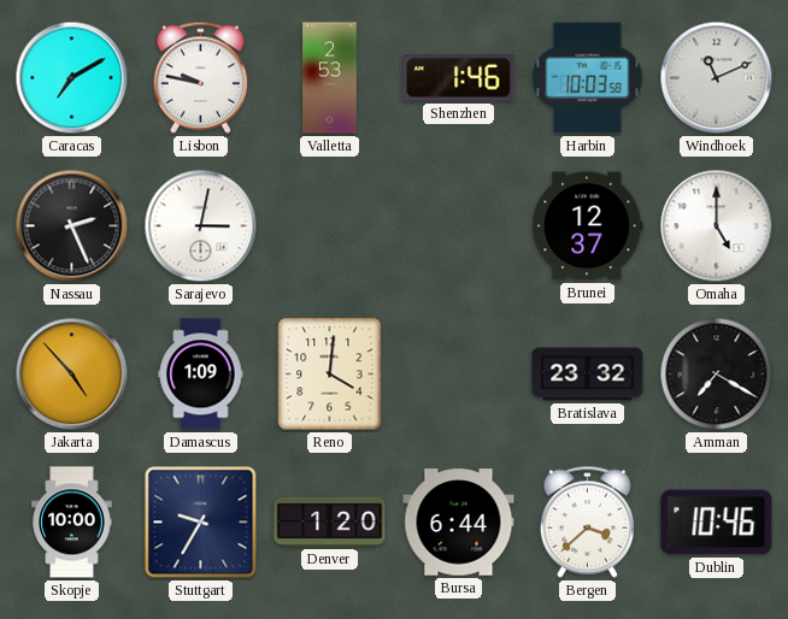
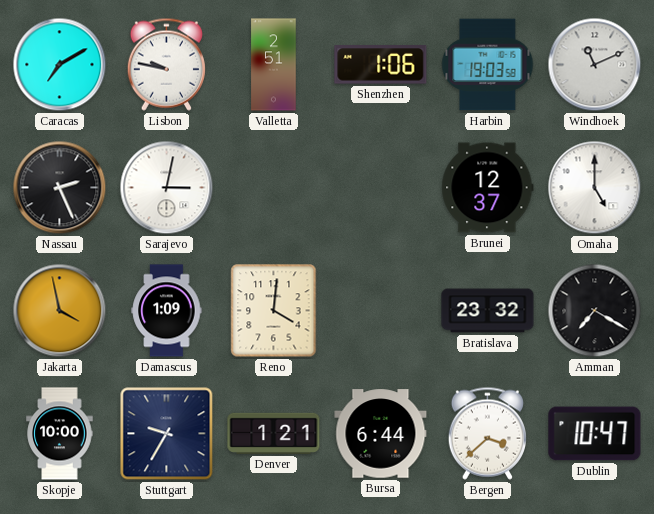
Valletta: 2:53 -> 2:51
Shenzhen: 1:46 -> 1:06
Harbin: 10:03 -> 19:03
Jakarta: 4:53 -> 3:58
Denver: 1:20 -> 1:21
Dublin: 10:46 -> 10:47
